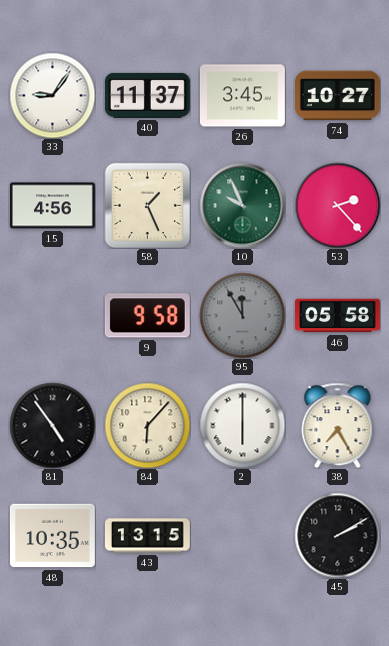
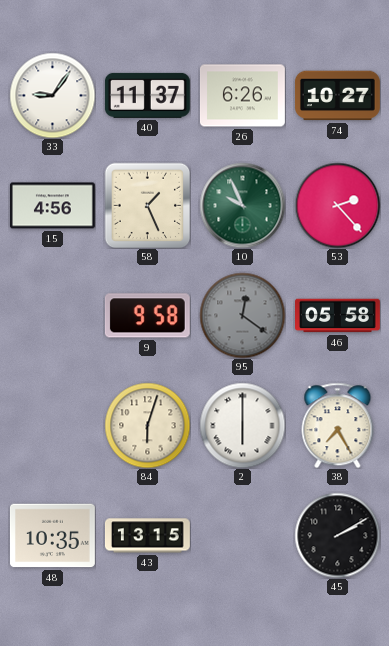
26: 3:45 -> 6:26
95: 11:55 -> 12:21
81: 4:54 -> none
84: 6:07 -> 6:03
